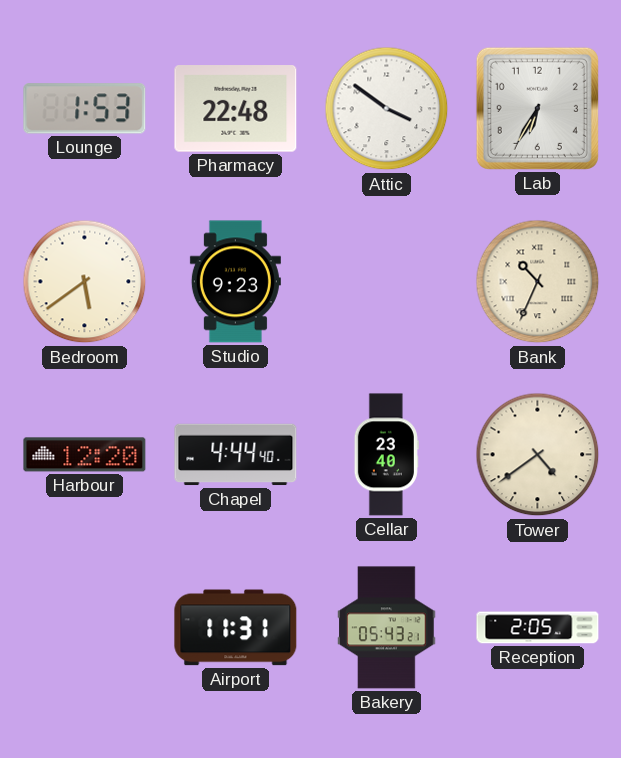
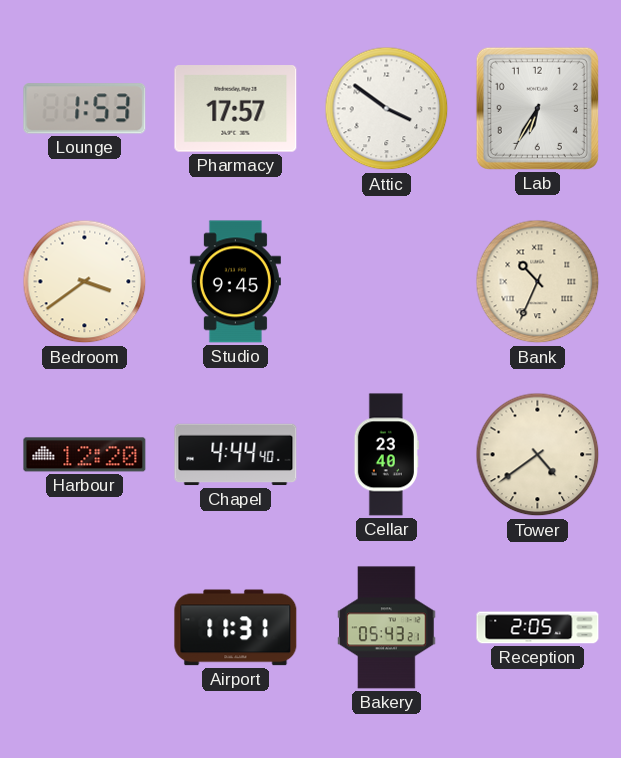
Pharmacy: 22:48 -> 17:57
Bedroom: 5:39 -> 3:39
Studio: 9:23 -> 9:45
